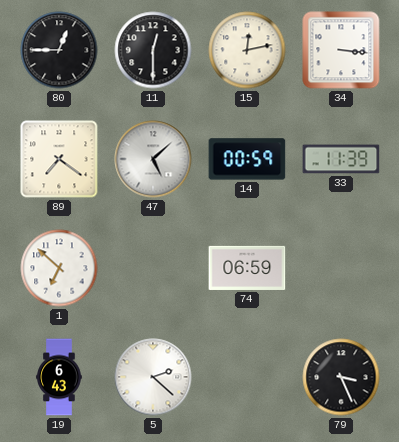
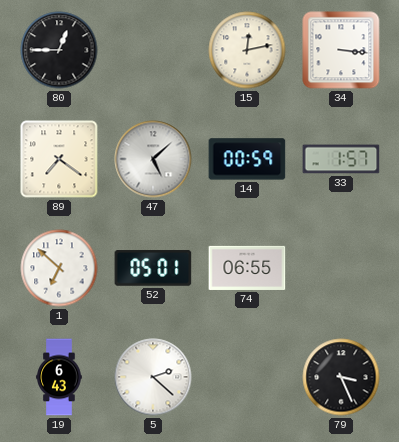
11: 12:30 -> none
33: 11:39 -> 1:57
52: none -> 05:01
74: 06:59 -> 06:55
